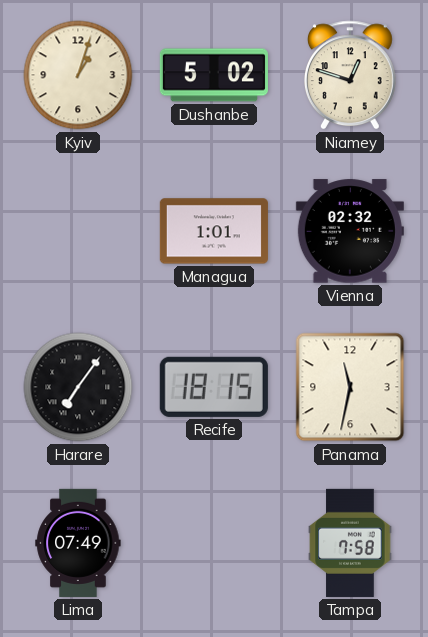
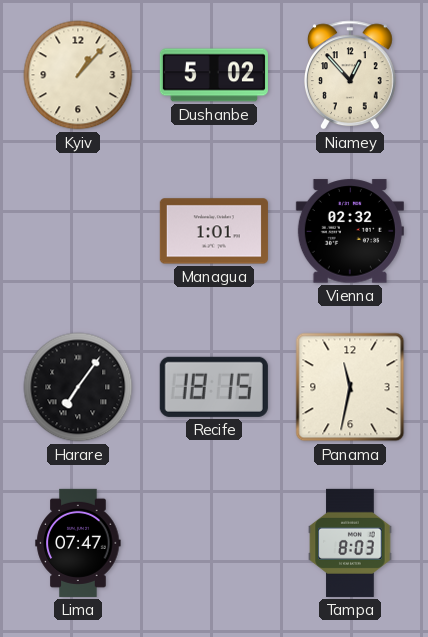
Kyiv: 1:03 -> 1:07
Niamey: 12:48 -> 12:53
Lima: 07:49 -> 07:47
Tampa: 7:58 -> 8:03
